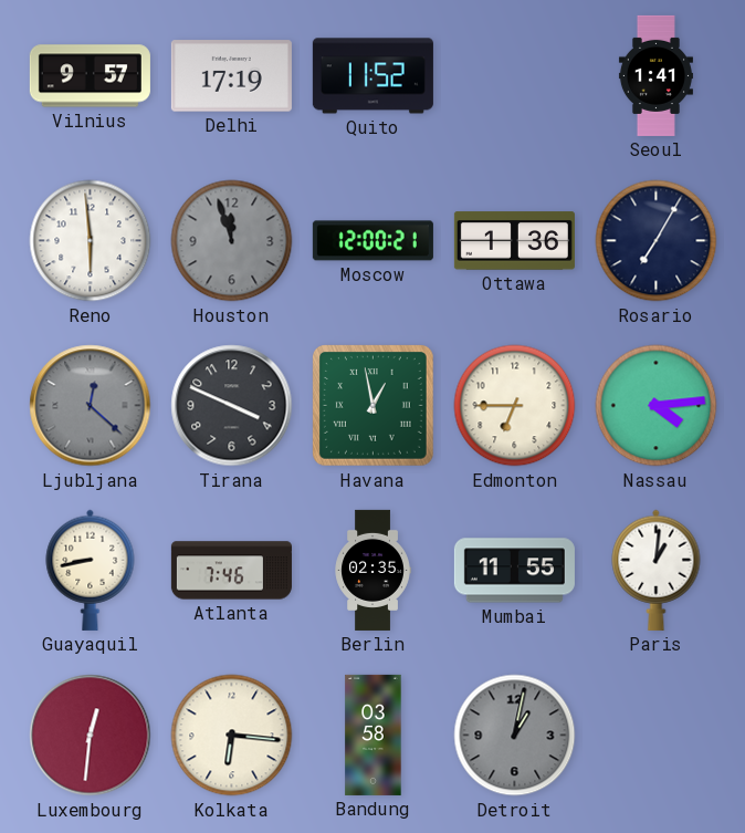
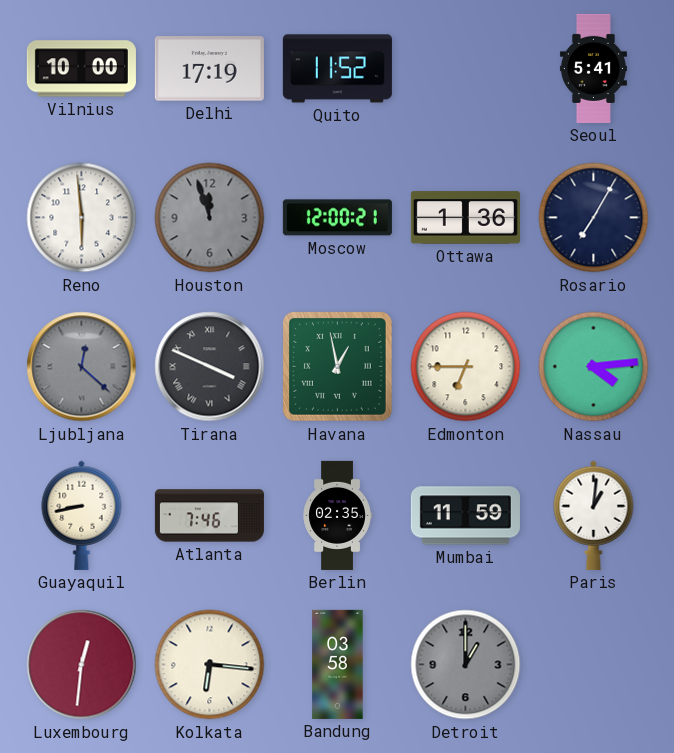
Vilnius: 9:57 -> 10:00
Seoul: 1:41 -> 5:41
Tirana numerals: Arabic -> Roman
Mumbai: 11:55 -> 11:59
Detroit: 1:02 -> 1:00
